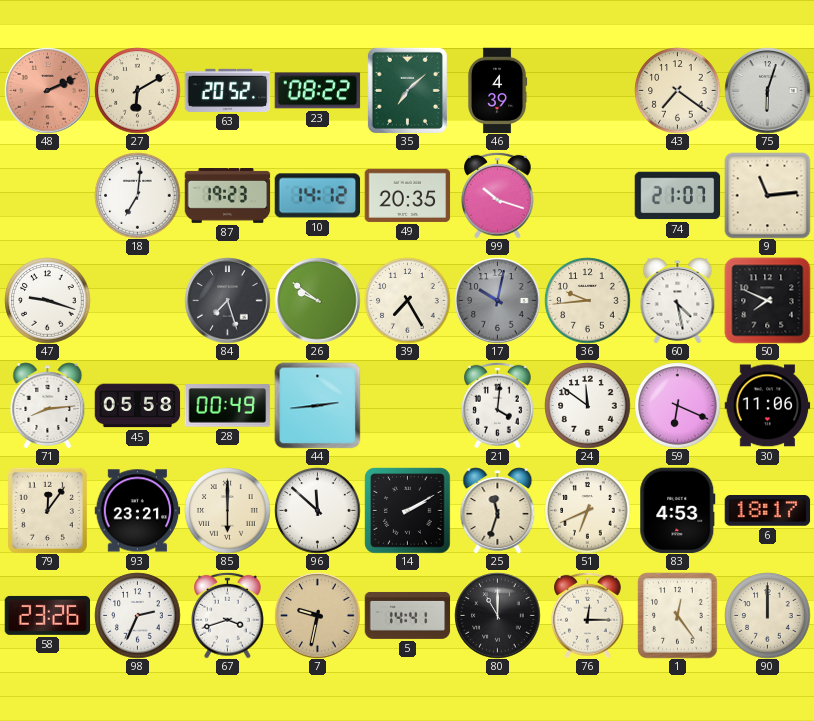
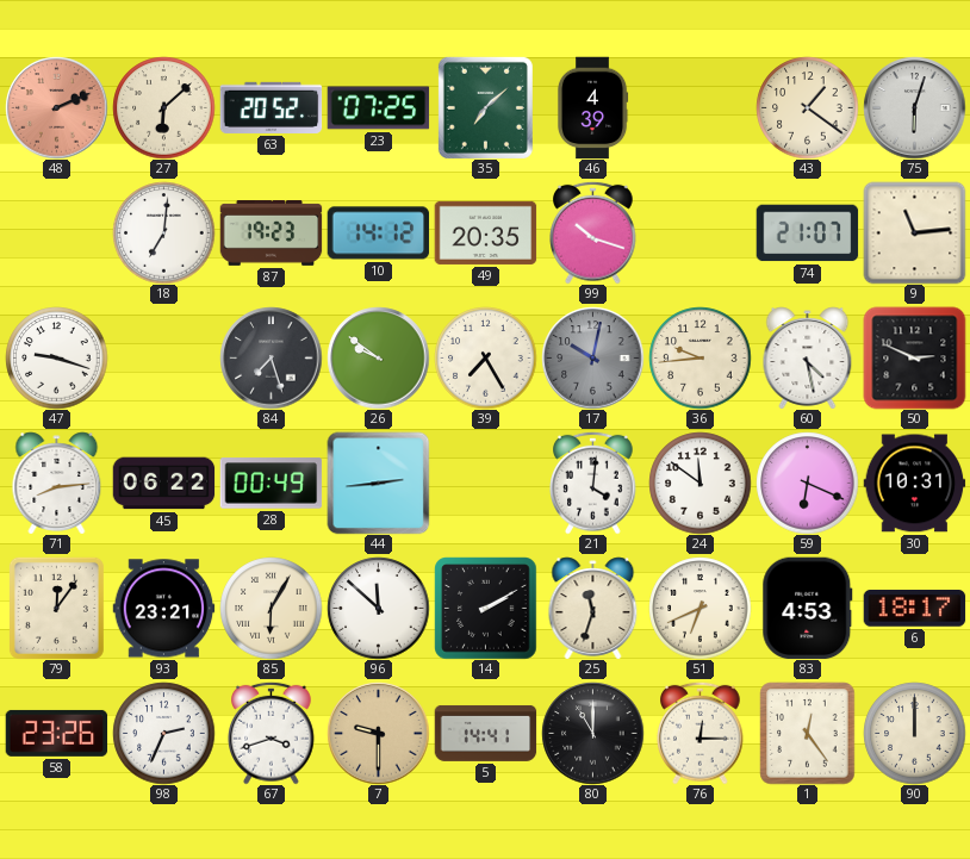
27: 6:10 -> 6:08
23: 08:22 -> 07:25
43: 7:21 -> 1:21
50: 7:49 -> 2:49
45: 05:58 -> 06:22
30: 11:06 -> 10:31
85: 6:00 -> 6:05
7: 9:32 -> 9:30
